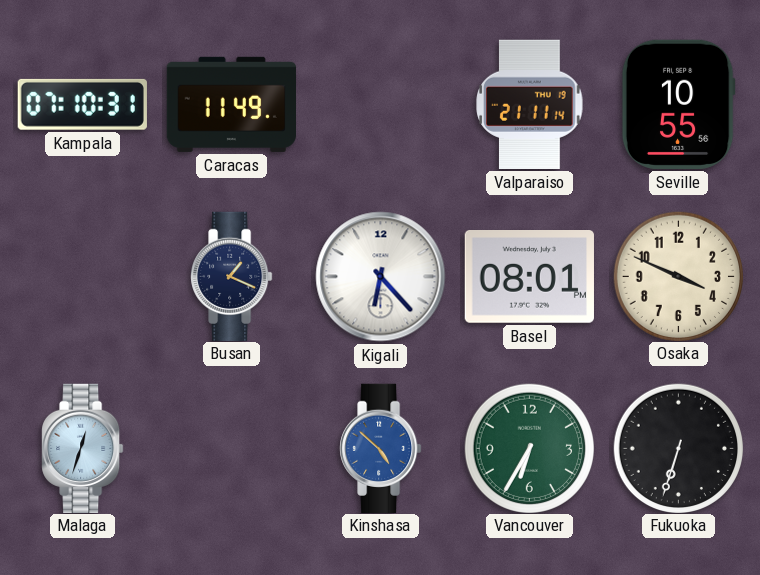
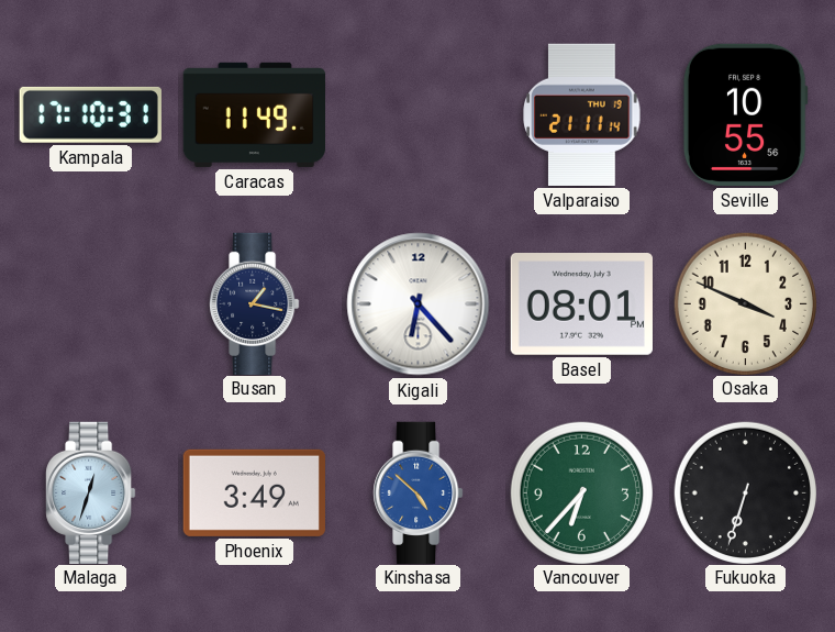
Kampala: 07:10 -> 17:10
Busan: 1:19 -> 1:17
Phoenix: none -> 3:49
Vancouver: 6:35 -> 6:37
